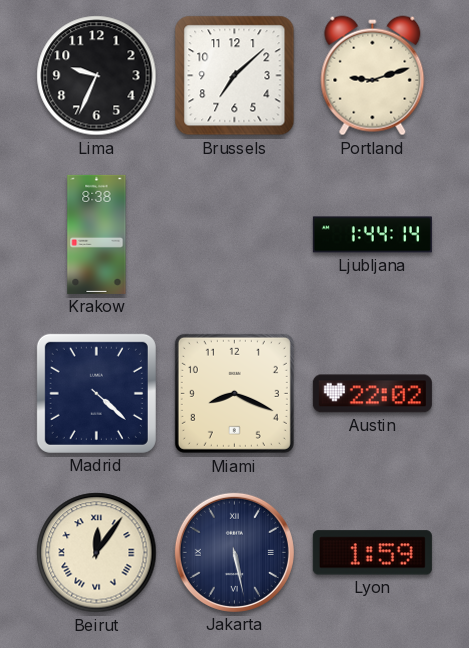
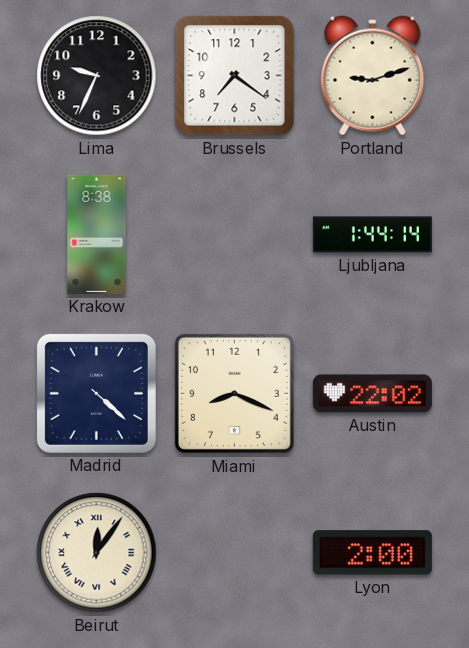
Brussels: 7:08 -> 7:21
Jakarta: 5:28 -> none
Lyon: 1:59 -> 2:00
